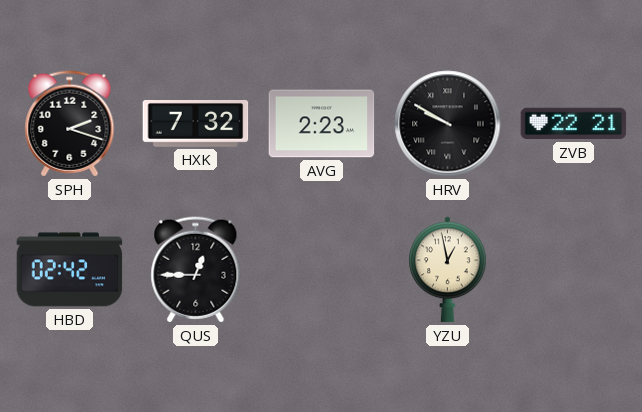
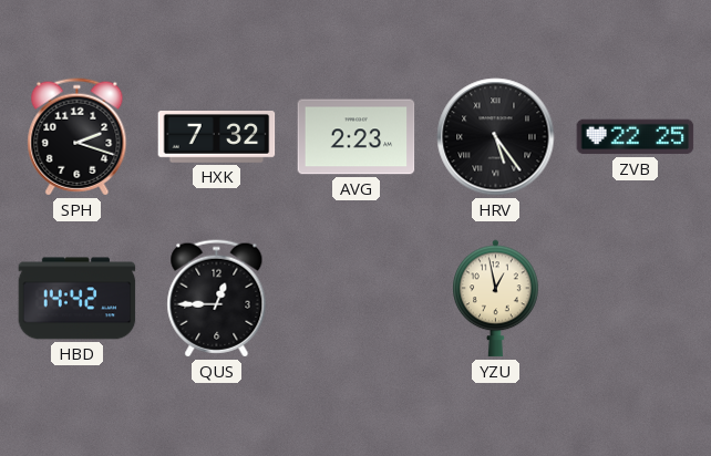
HRV: 9:50 -> 5:24
ZVB: 22:21 -> 22:25
HBD: 02:42 -> 14:42
